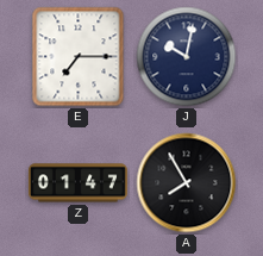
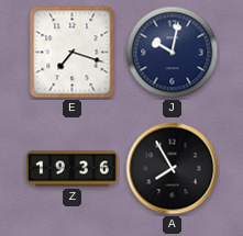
E: 7:15 -> 7:18
Z: 01:47 -> 19:36
